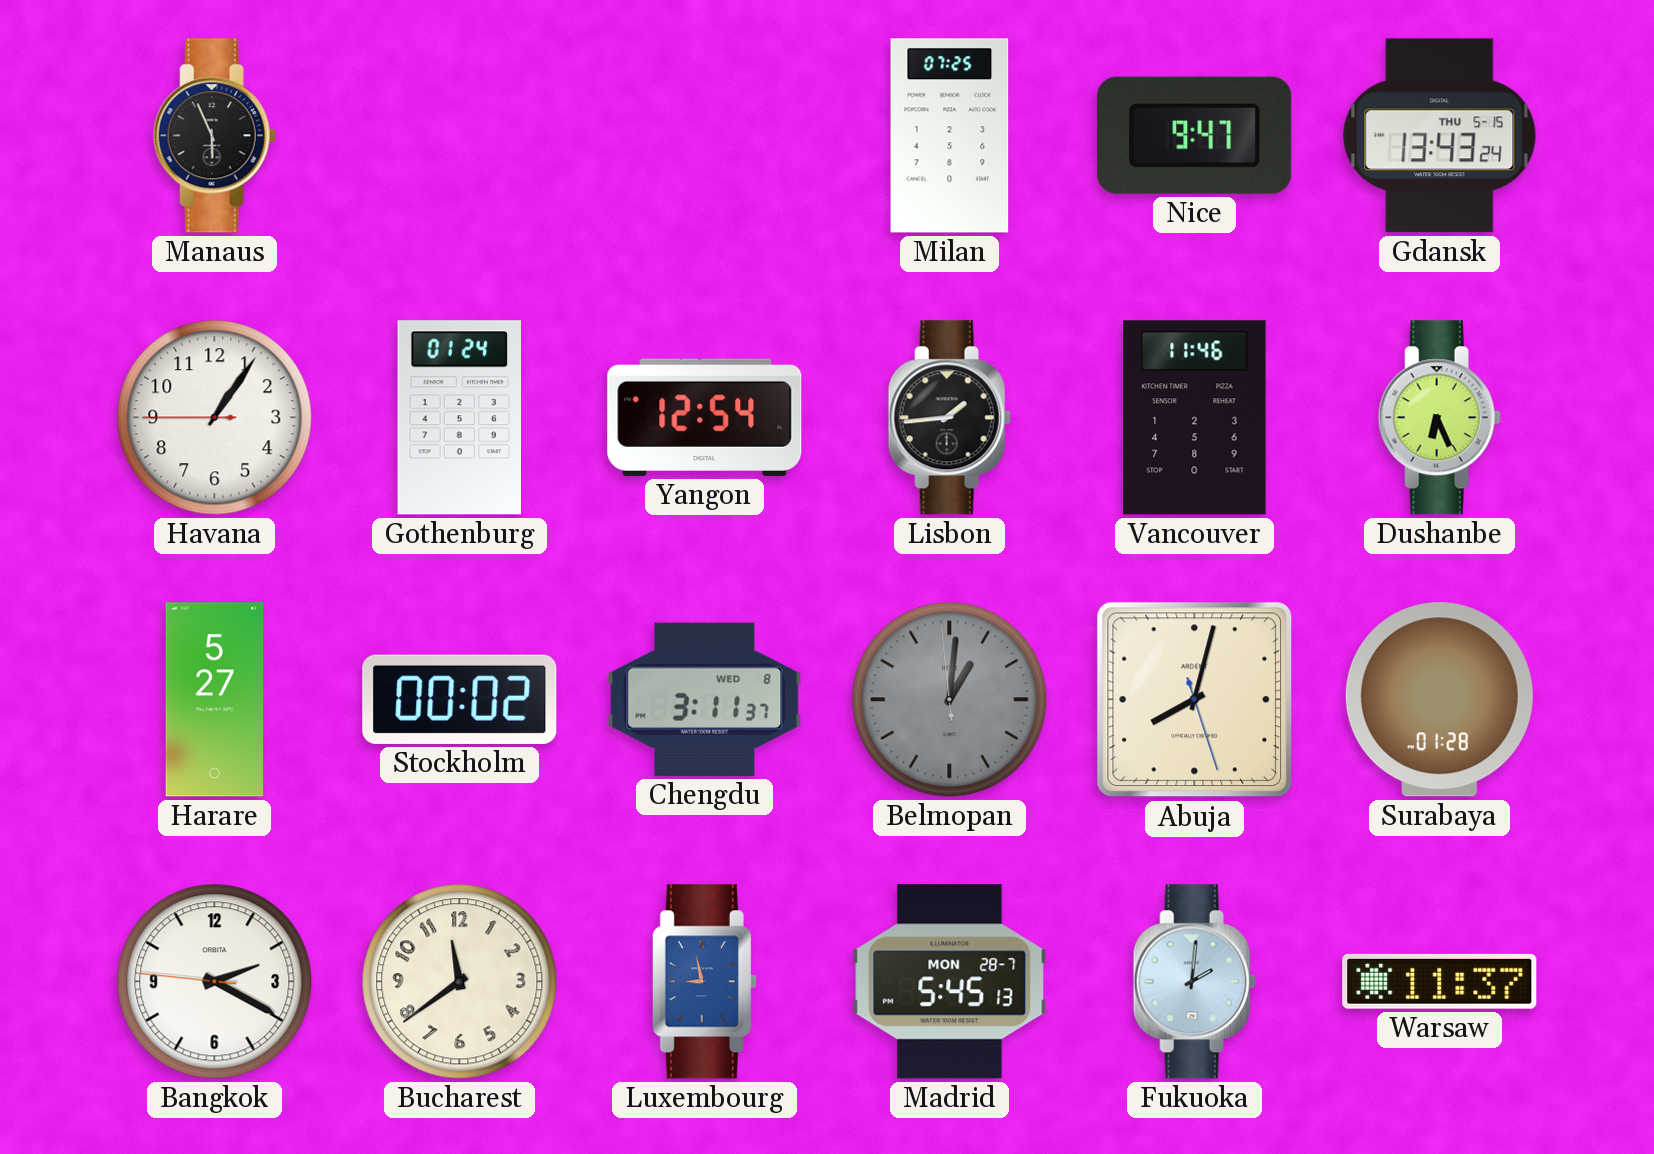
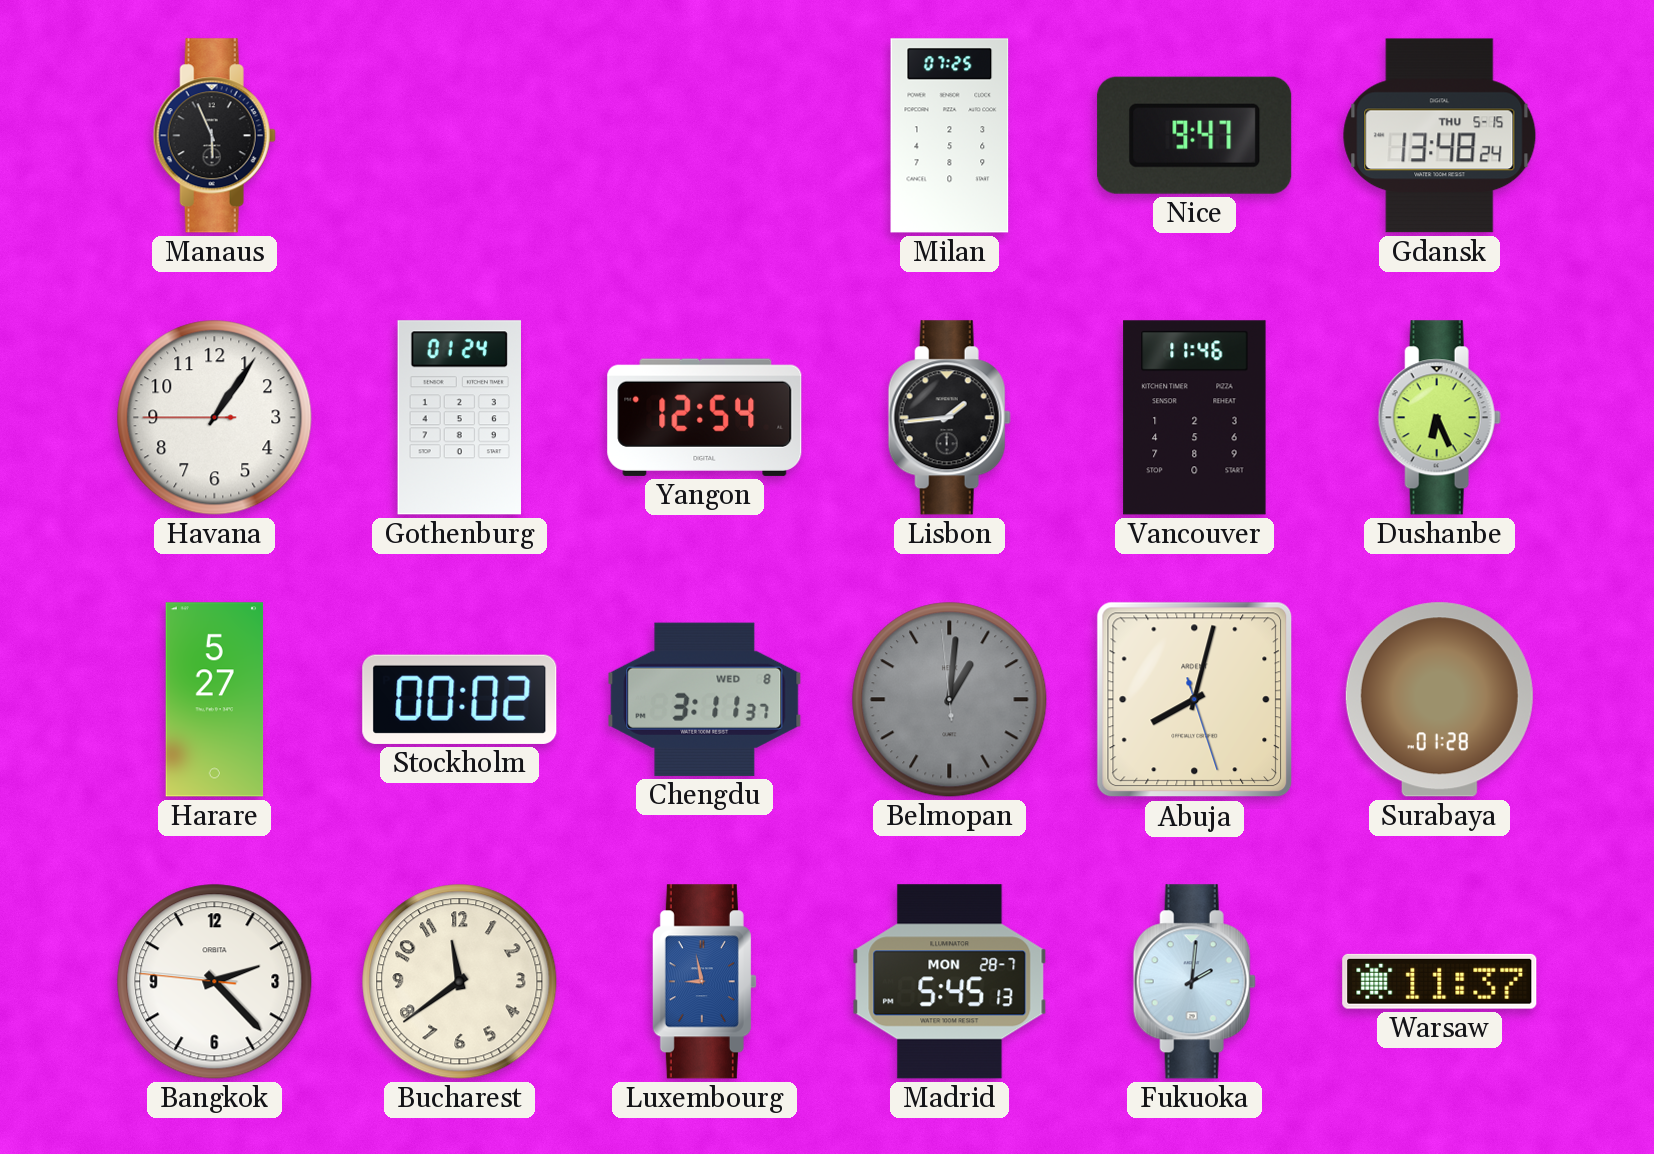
Gdansk: 13:43 -> 13:48
Bangkok: 2:19 -> 2:22
